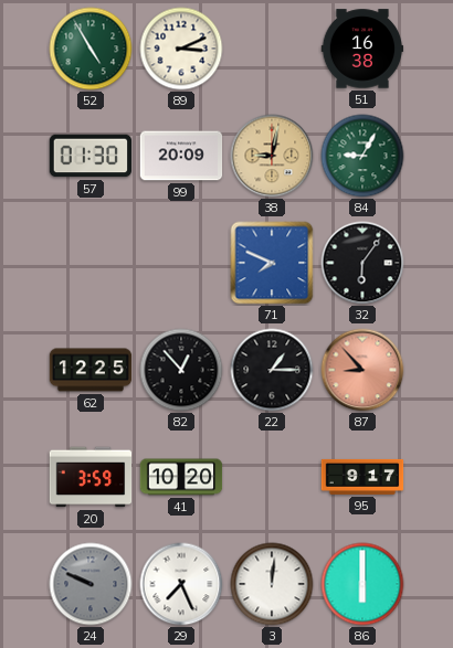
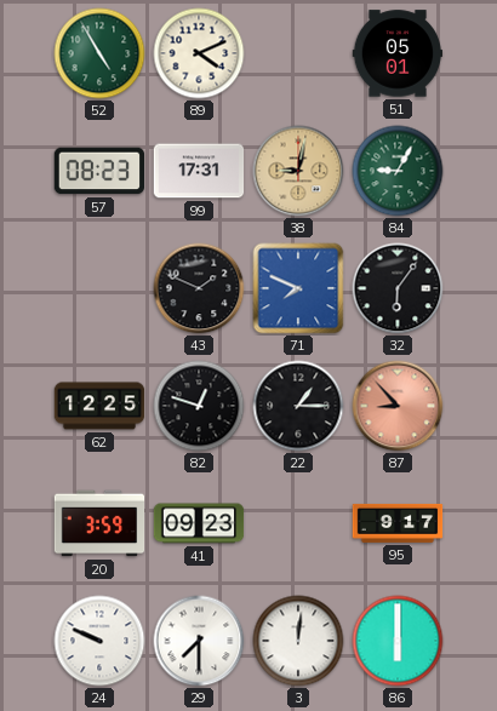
89: 3:11 -> 4:11
51: 16:38 -> 05:01
57: 01:30 -> 08:23
99: 20:09 -> 17:31
43: none -> 1:49
82: 12:53 -> 12:48
41: 10:20 -> 09:23
24 dial: grey -> white
29: 7:26 -> 7:30
